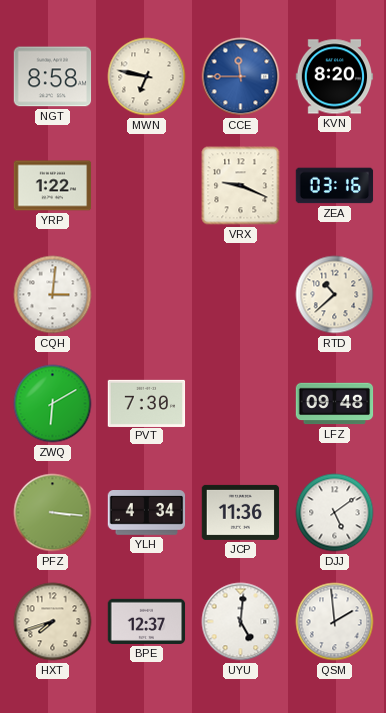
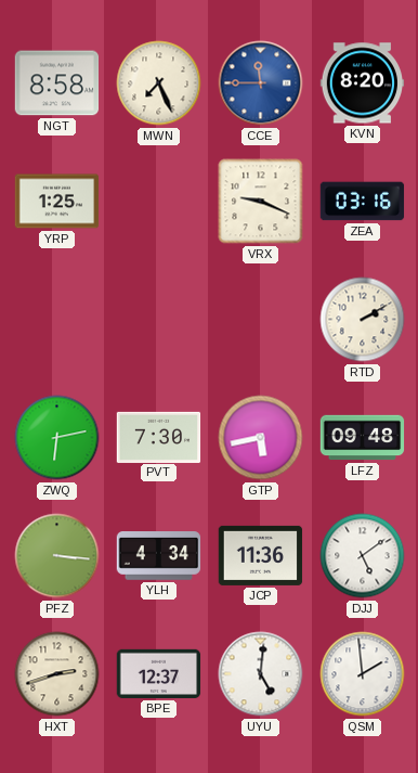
MWN: 6:47 -> 7:26
YRP: 1:22 -> 1:25
CQH: 3:01 -> none
RTD: 10:38 -> 2:10
ZWQ: 6:10 -> 6:13
GTP: none -> 5:43
HXT: 7:42 -> 2:42
